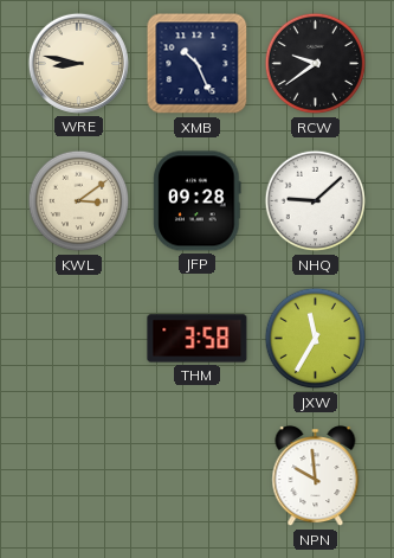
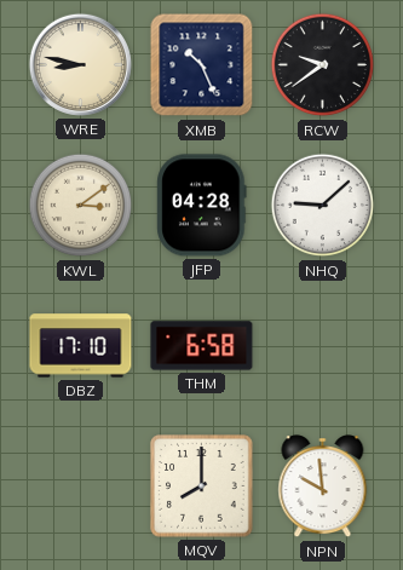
JFP: 09:28 -> 04:28
DBZ: none -> 17:10
THM: 3:58 -> 6:58
JXW: 11:35 -> none
MQV: none -> 8:00
